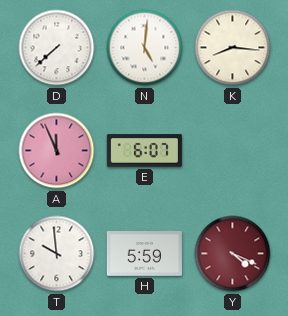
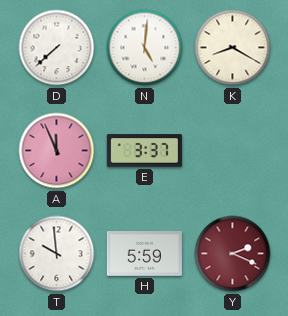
K: 8:16 -> 8:20
E: 6:07 -> 3:37
Y: 4:19 -> 2:19
